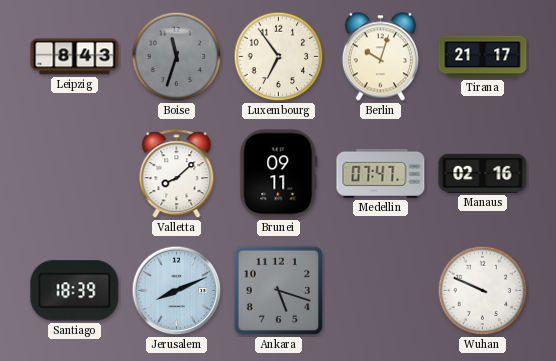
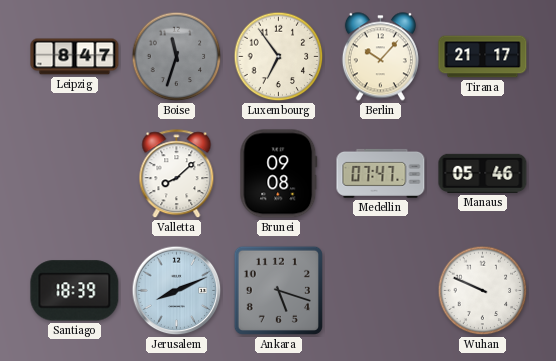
Leipzig: 8:43 -> 8:47
Berlin: 10:03 -> 10:07
Brunei: 09:11 -> 09:08
Manaus: 02:16 -> 05:46
